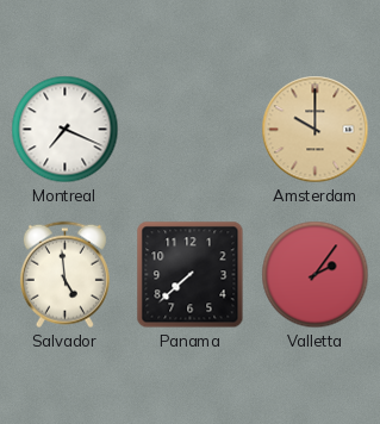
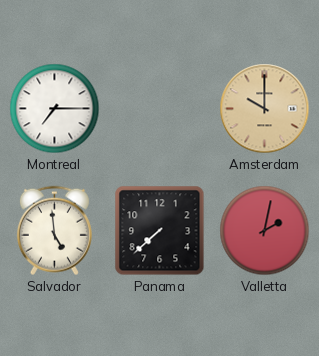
Montreal: 7:19 -> 7:15
Valletta: 2:06 -> 2:02
